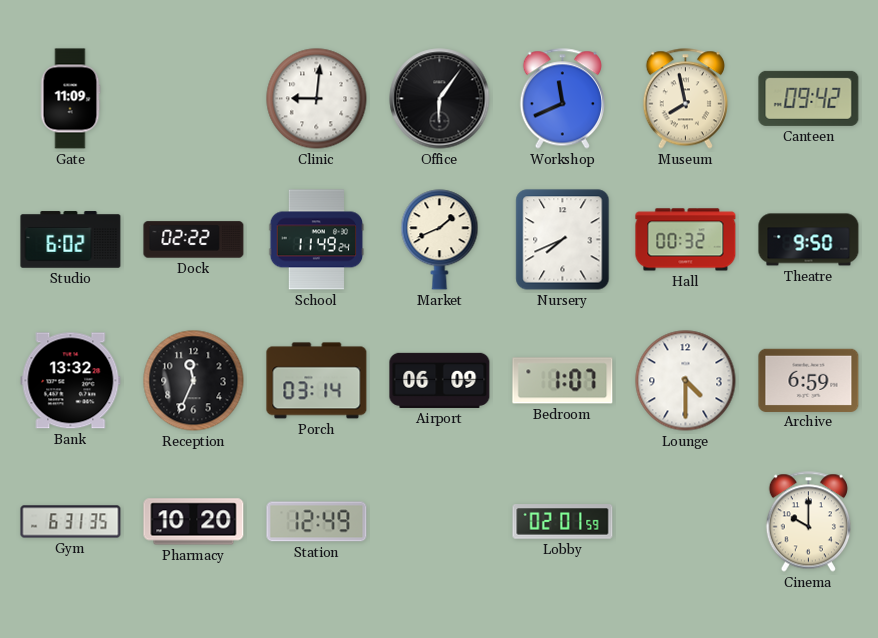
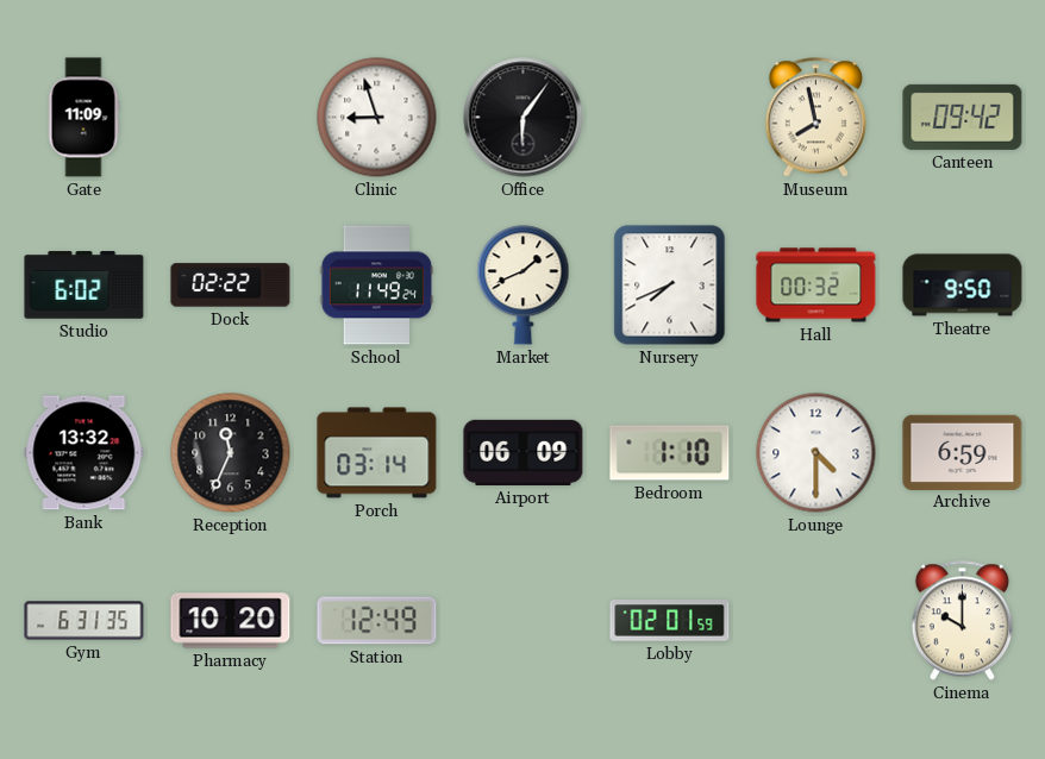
Clinic: 9:01 -> 8:57
Workshop: 11:41 -> none
Bedroom: 1:07 -> 1:10
